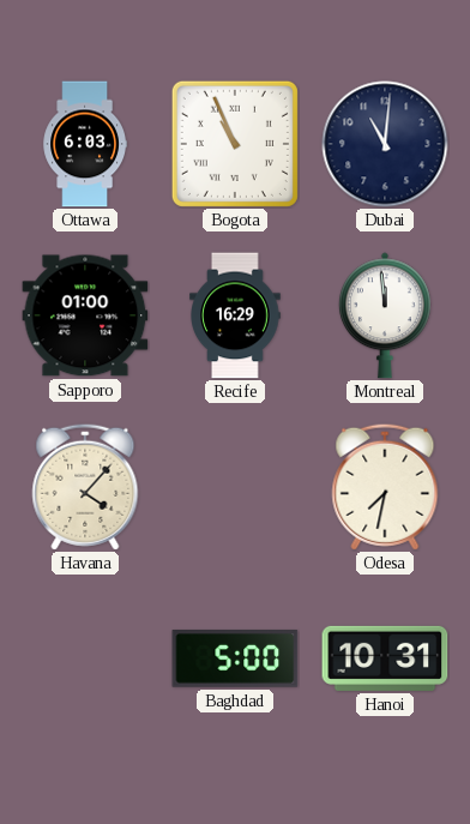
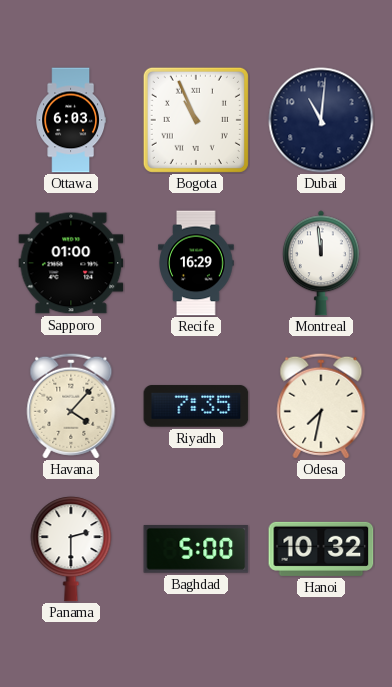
Riyadh: none -> 7:35
Panama: none -> 2:30
Hanoi: 10:31 -> 10:32
